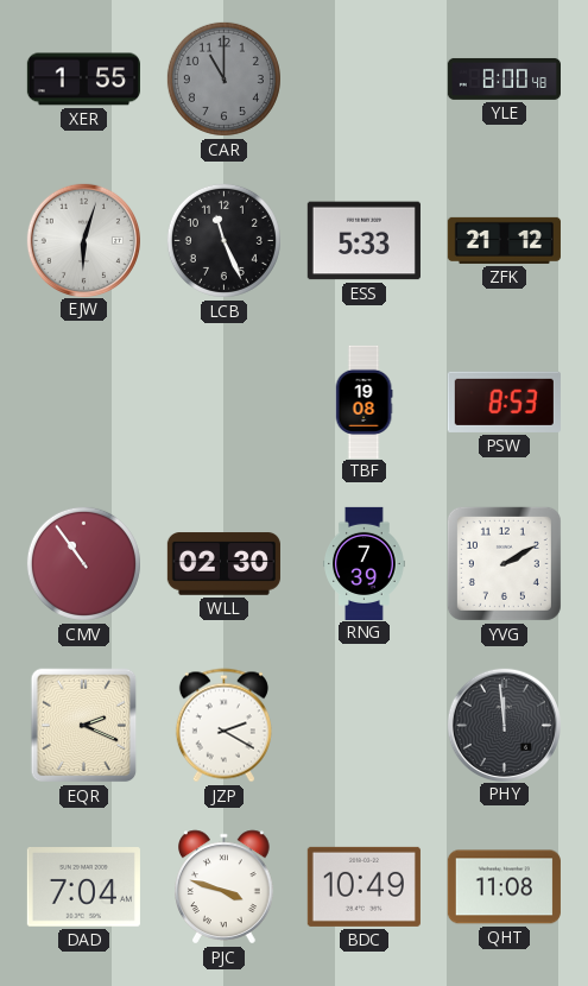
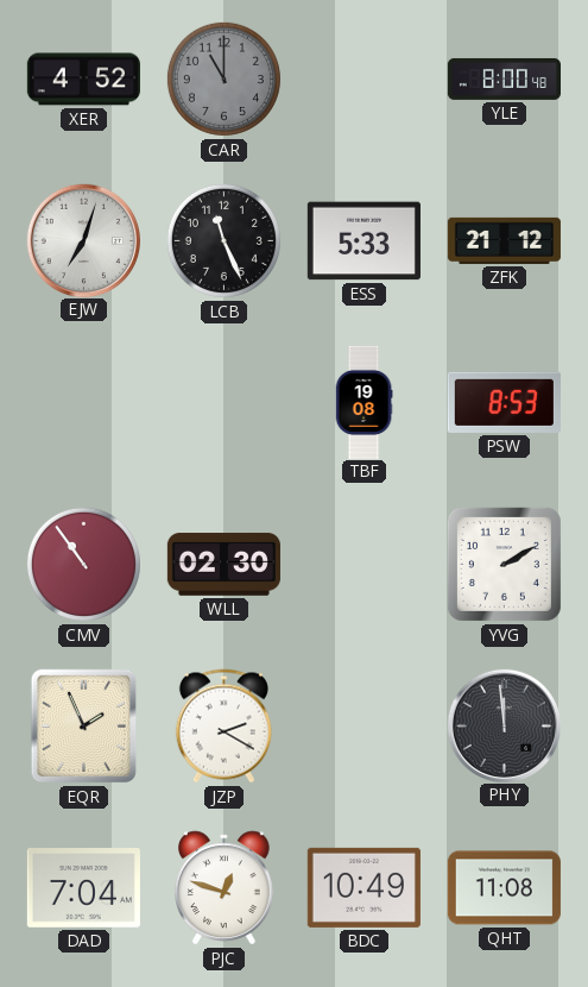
XER: 1:55 -> 4:52
EJW: 6:03 -> 7:03
RNG: 7:39 -> none
EQR: 2:19 -> 1:56
PJC: 3:48 -> 12:48
